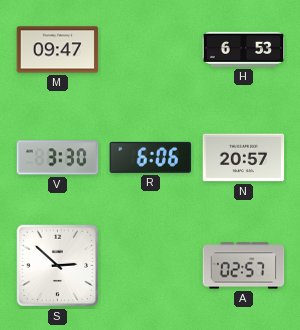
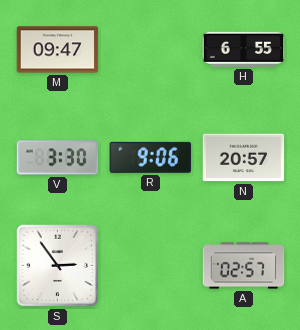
H: 6:53 -> 6:55
R: 6:06 -> 9:06
S: 2:52 -> 2:54
